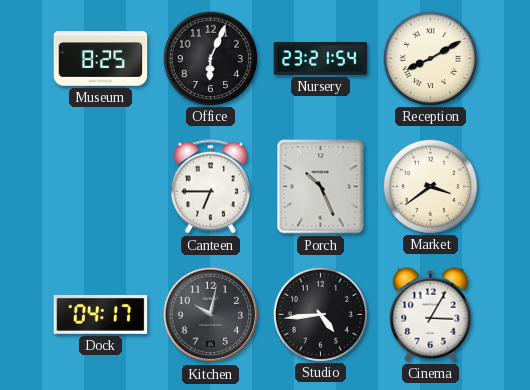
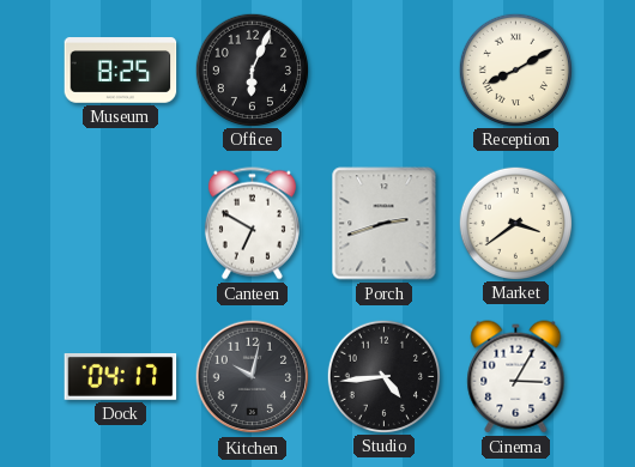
Nursery: 23:21 -> none
Canteen: 6:45 -> 6:50
Porch: 10:26 -> 2:42
